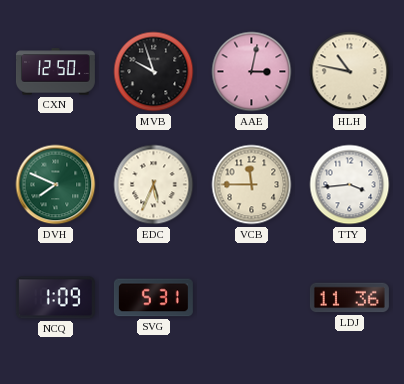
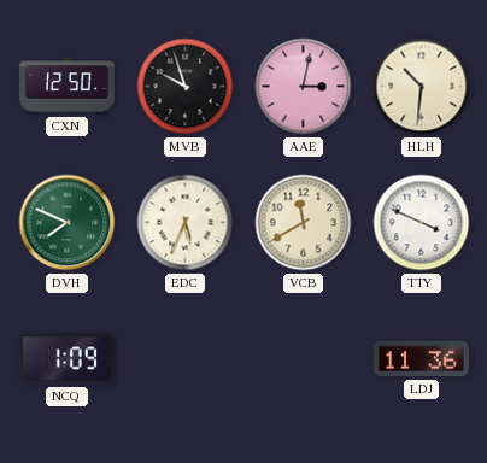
HLH: 10:47 -> 10:31
VCB: 11:45 -> 11:40
TTY: 3:44 -> 3:49
SVG: 5:31 -> none
